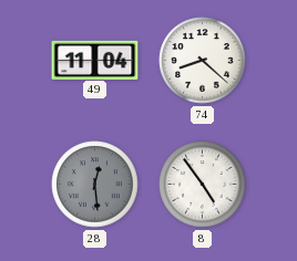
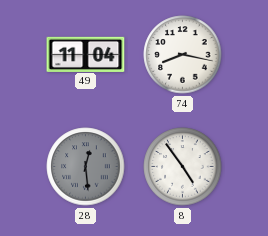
74: 8:22 -> 8:17
